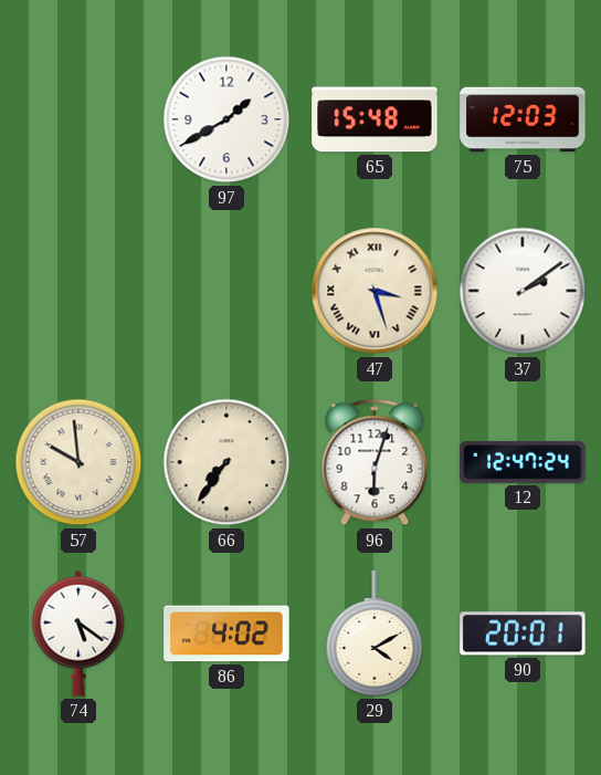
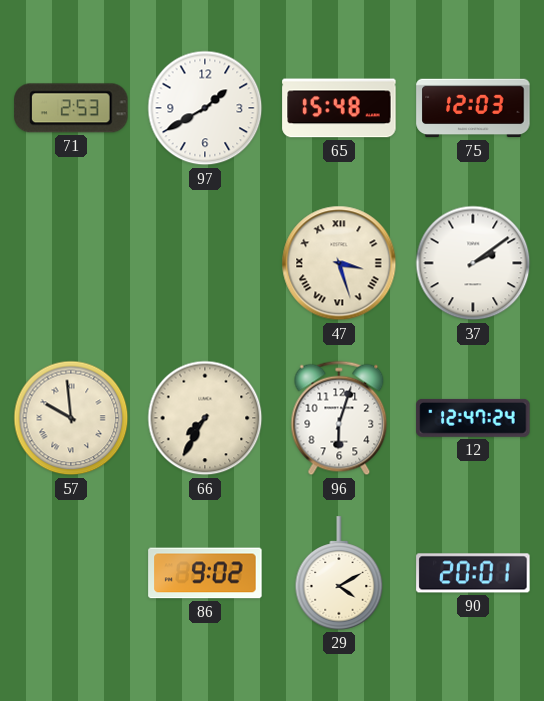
71: none -> 2:53
66: 7:36 -> 7:35
74: 5:21 -> none
86: 4:02 -> 9:02
